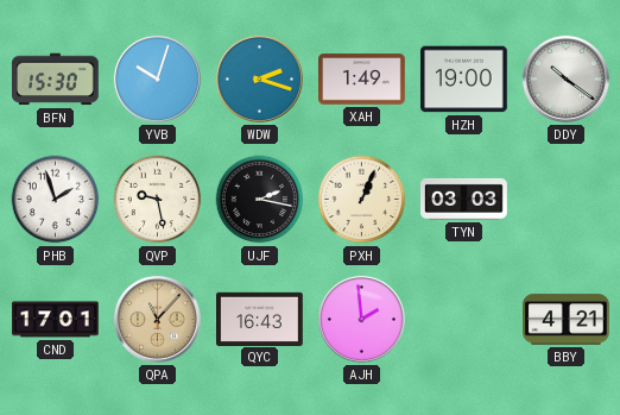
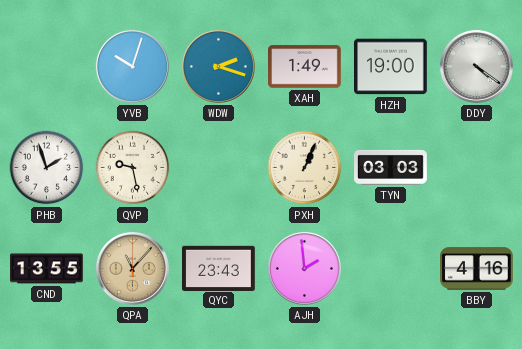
BFN: 15:30 -> none
DDY: 10:21 -> 4:21
UJF: 2:17 -> none
CND: 17:01 -> 13:55
QYC: 16:43 -> 23:43
BBY: 4:21 -> 4:16
